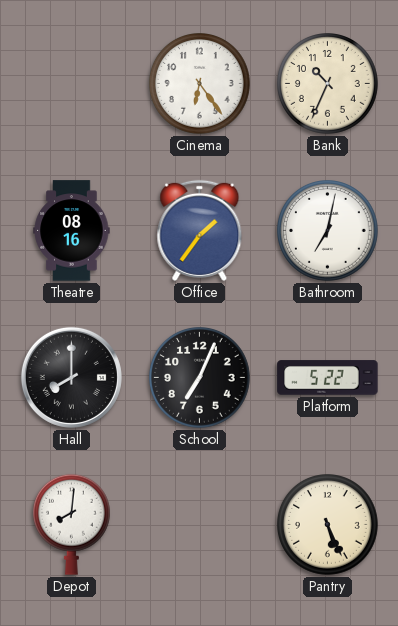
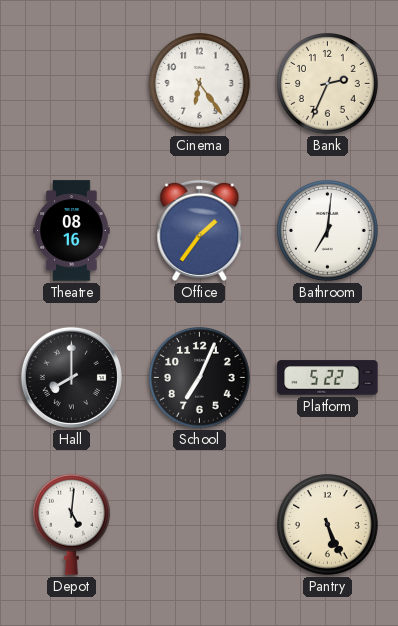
Bank: 10:34 -> 2:34
Bathroom: 7:02 -> 7:01
Depot: 8:01 -> 5:01
